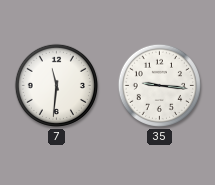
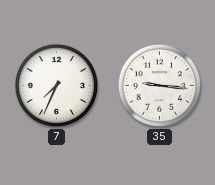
7: 11:31 -> 7:34
